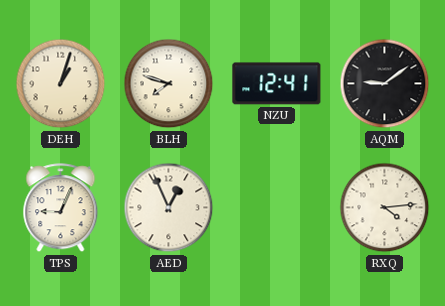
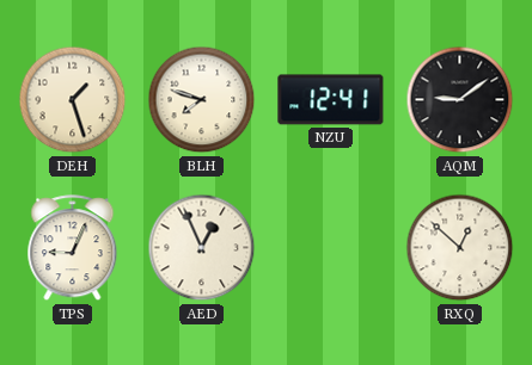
DEH: 1:03 -> 1:27
RXQ: 4:14 -> 12:52
